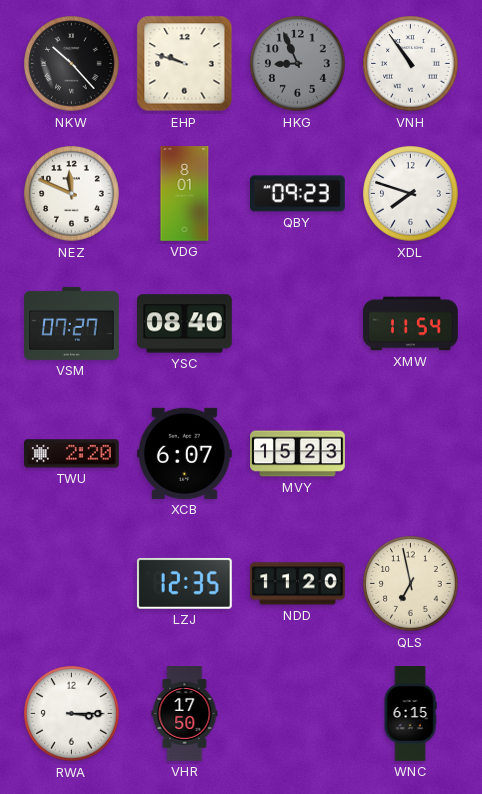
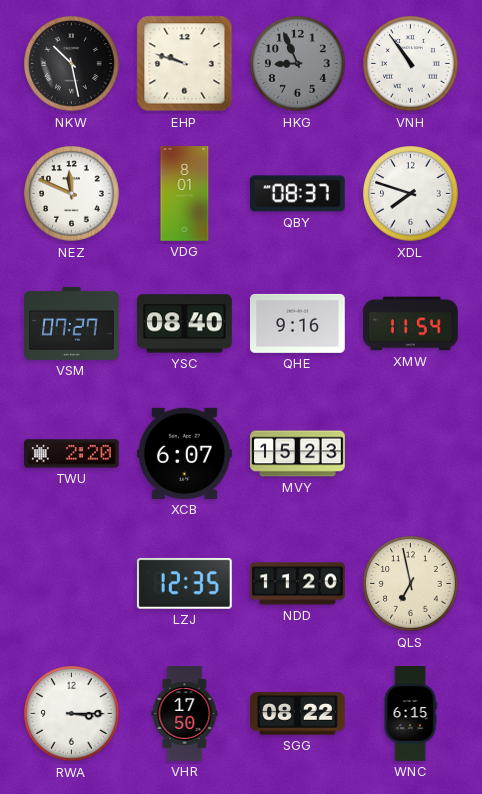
NKW: 10:23 -> 10:28
QBY: 09:23 -> 08:37
QHE: none -> 9:16
SGG: none -> 08:22
